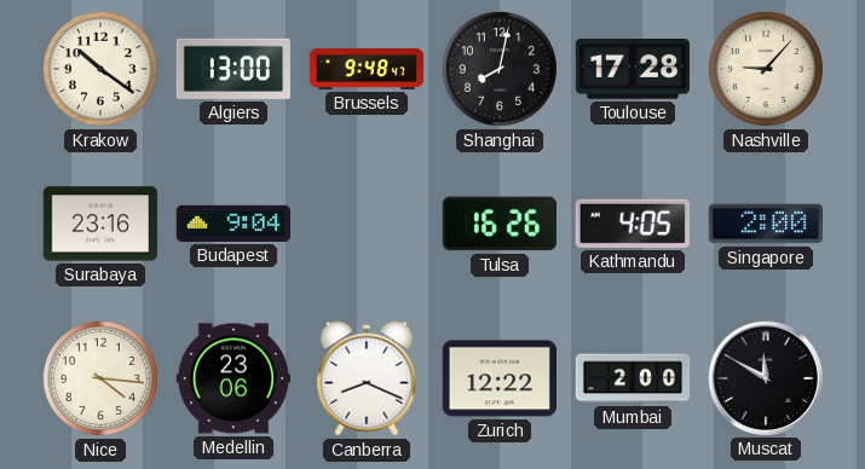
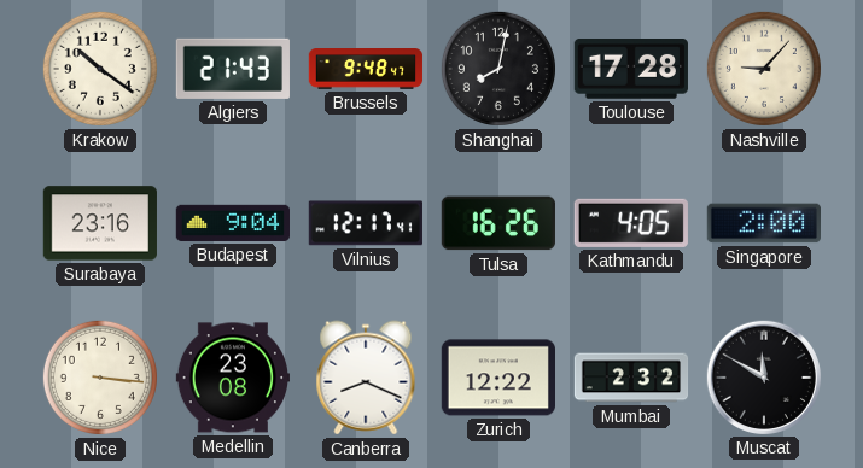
Algiers: 13:00 -> 21:43
Vilnius: none -> 12:17
Nice: 4:16 -> 3:16
Medellin: 23:06 -> 23:08
Mumbai: 2:00 -> 2:32
